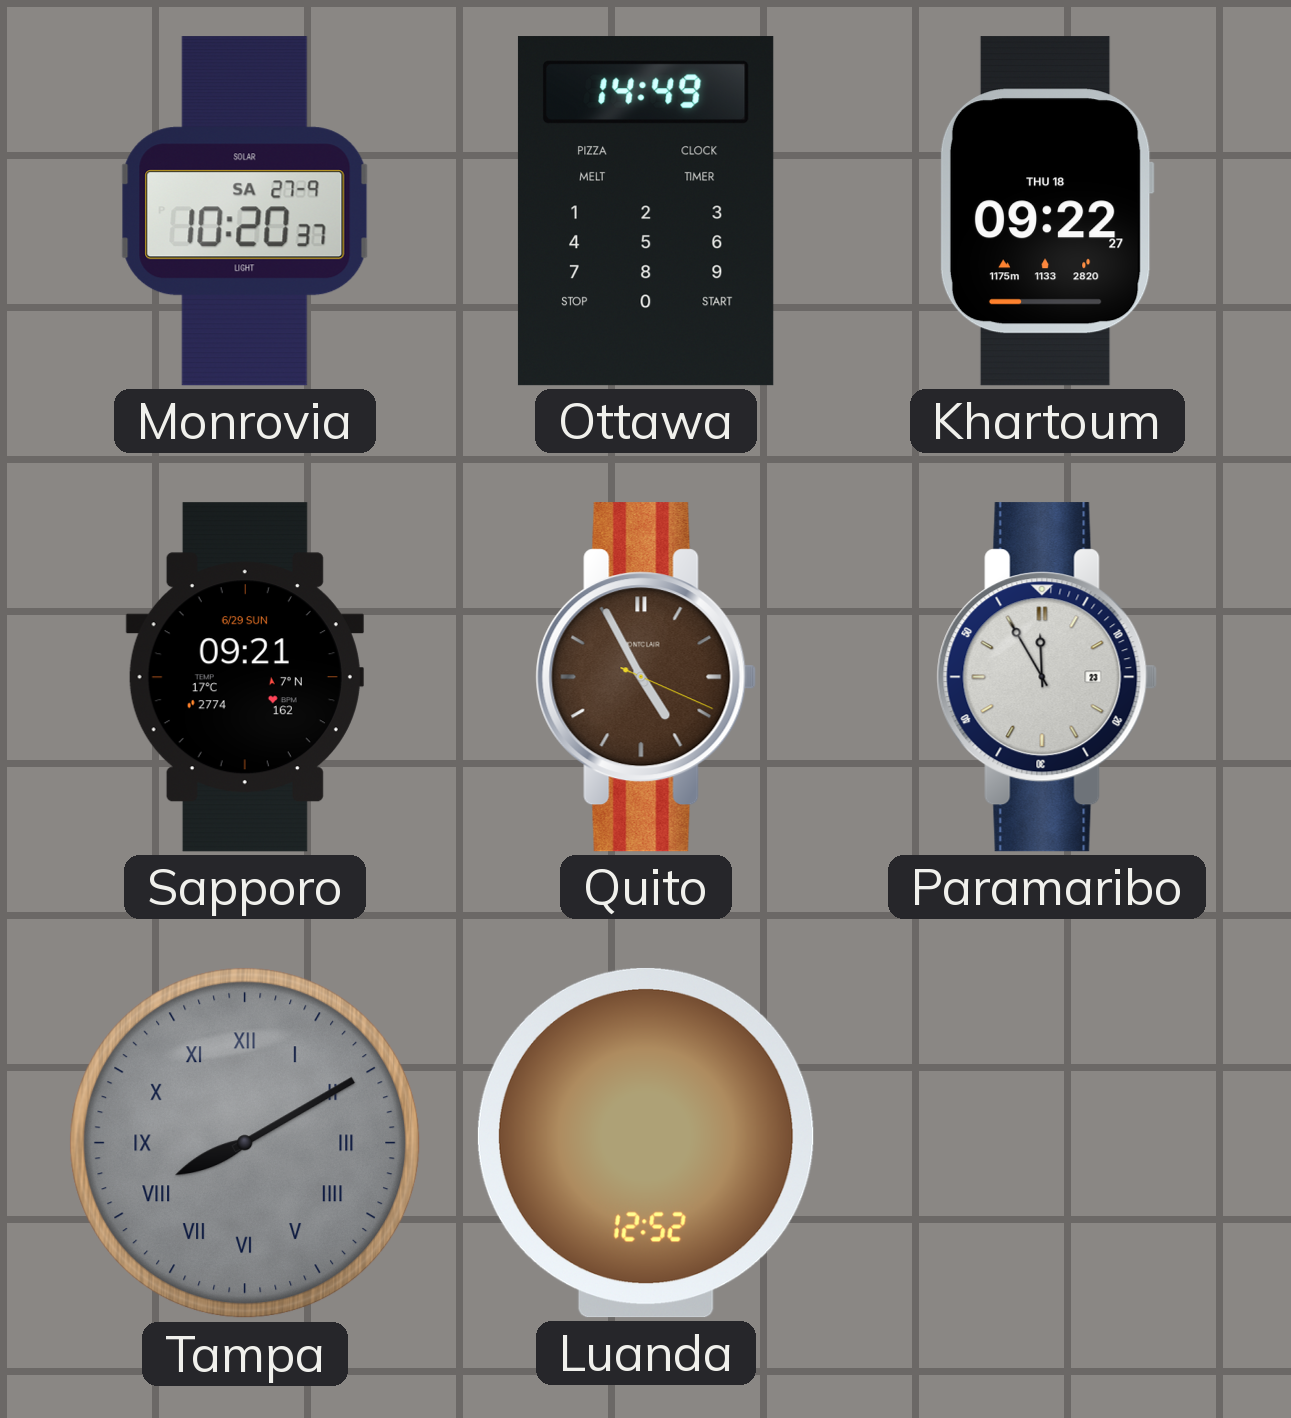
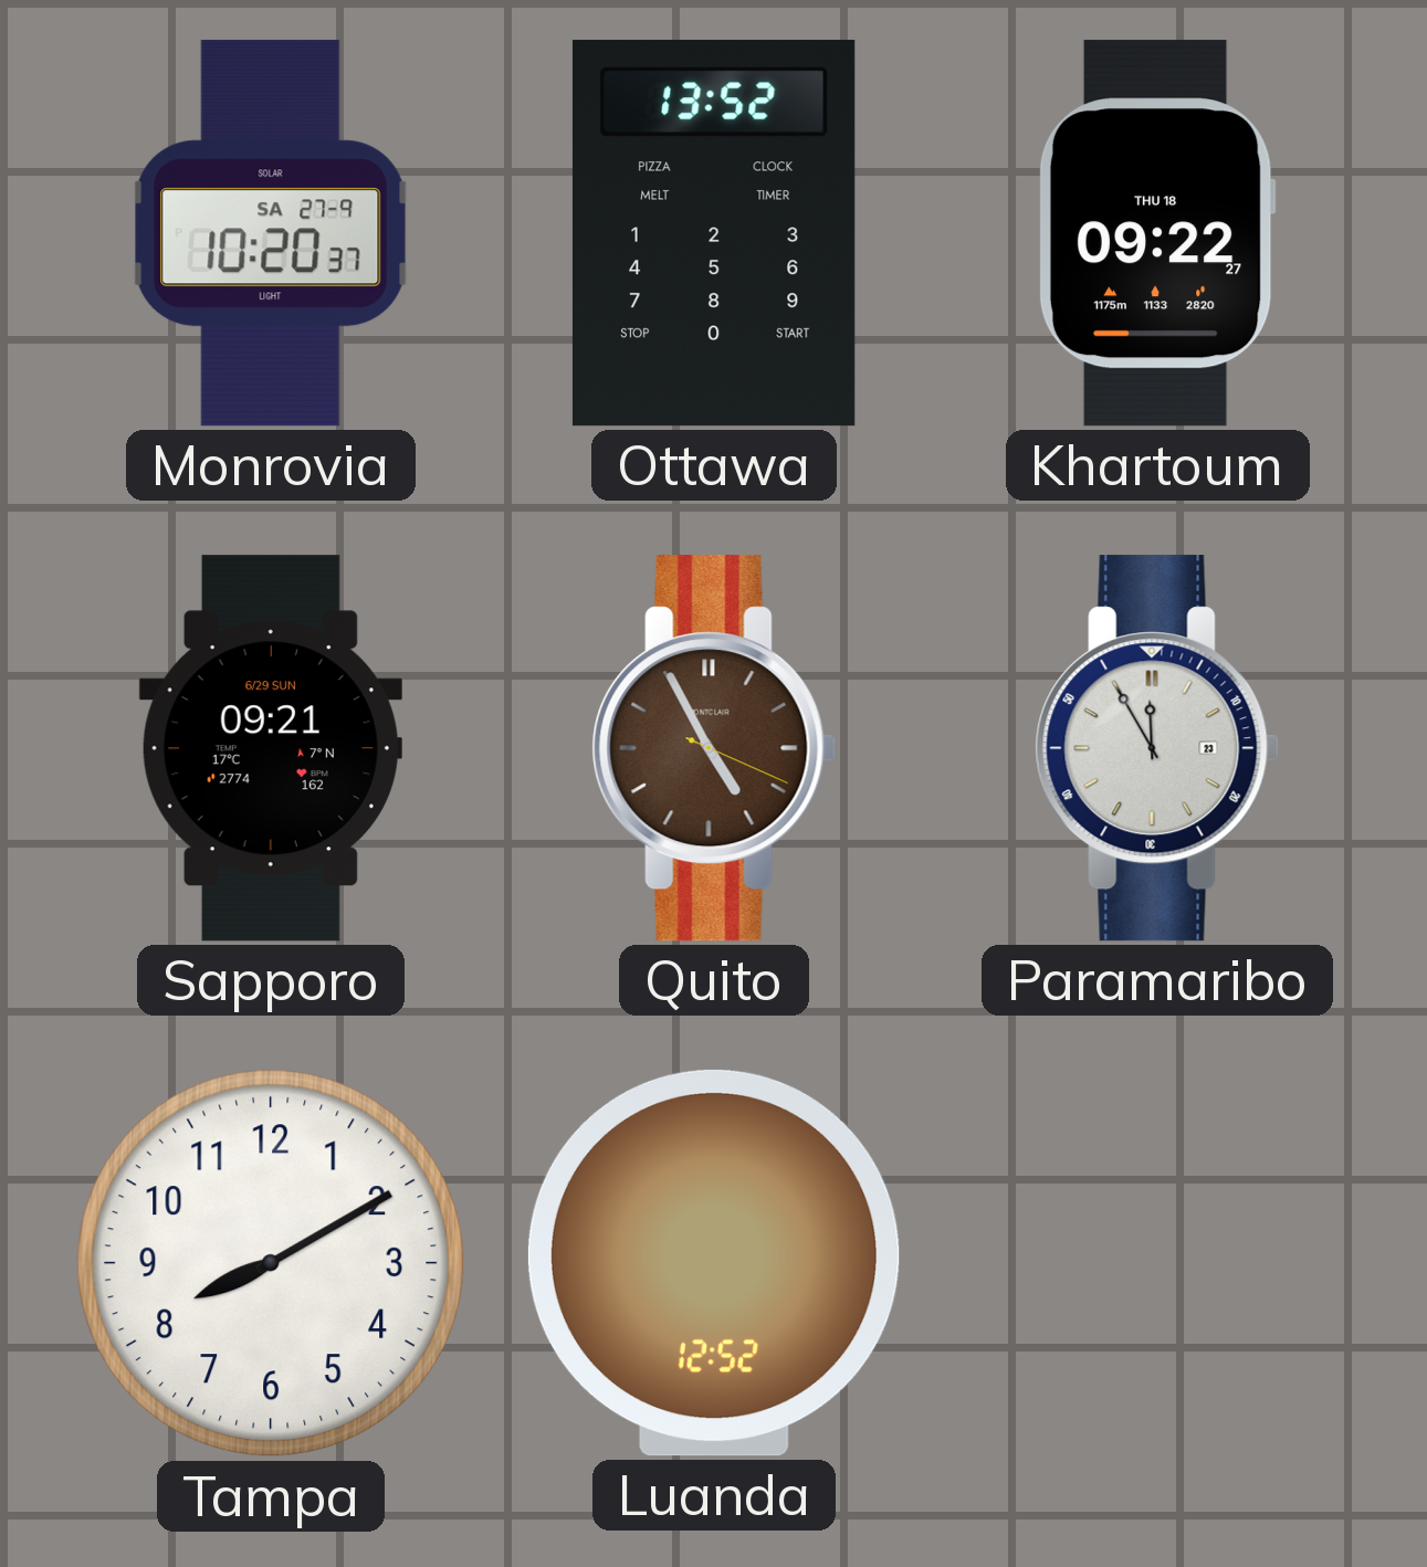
Ottawa: 14:49 -> 13:52
Tampa dial: grey -> white
Tampa numerals: Roman -> Arabic
